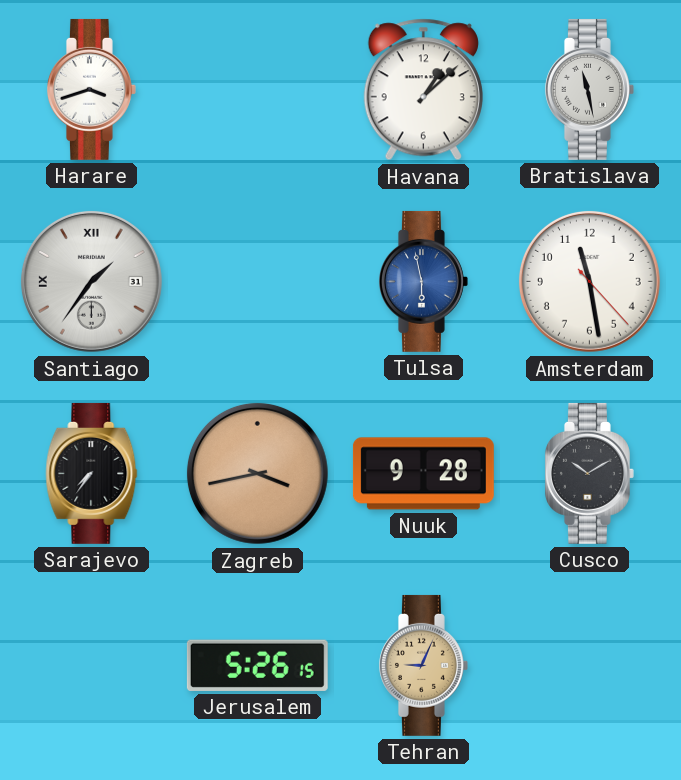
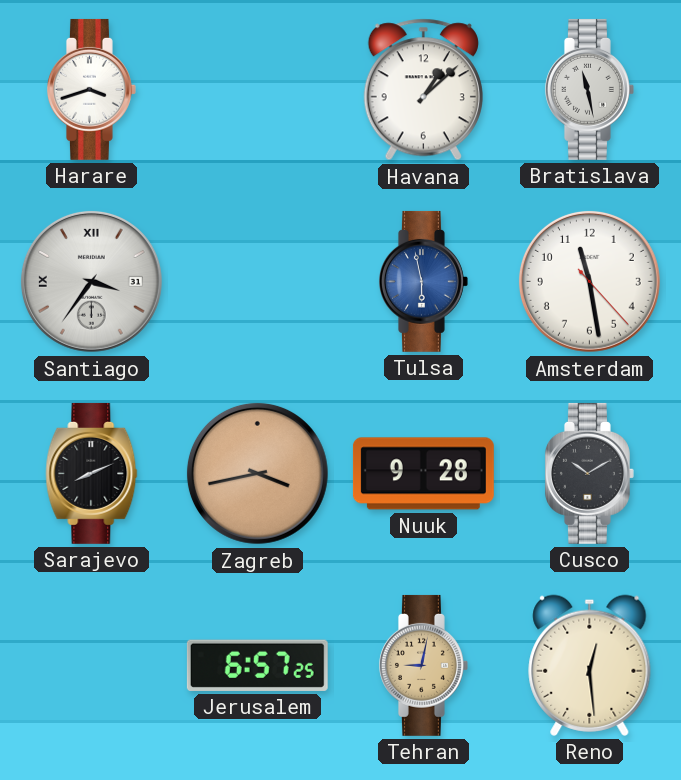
Santiago: 1:36 -> 3:36
Sarajevo: 7:36 -> 8:11
Jerusalem: 5:26 -> 6:57
Tehran: 9:04 -> 9:02
Reno: none -> 12:29
